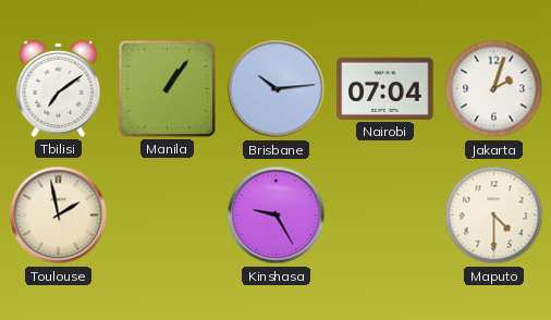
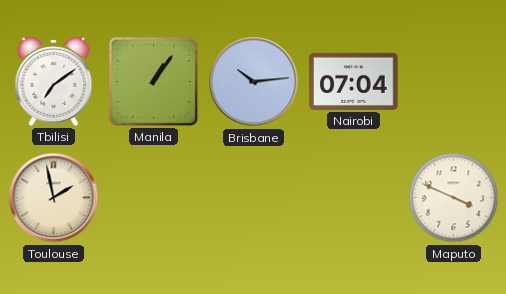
Jakarta: 2:03 -> none
Kinshasa: 9:25 -> none
Maputo: 4:30 -> 3:49
